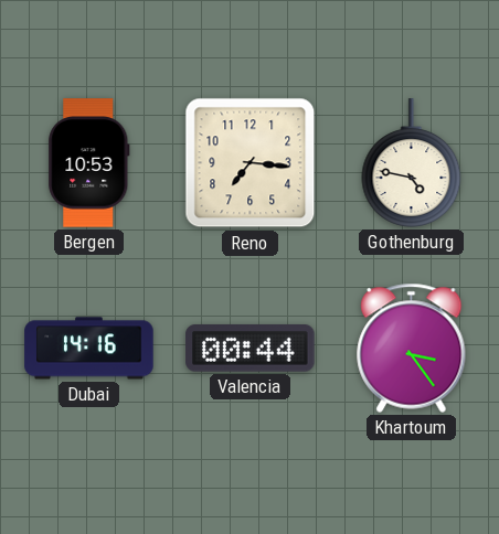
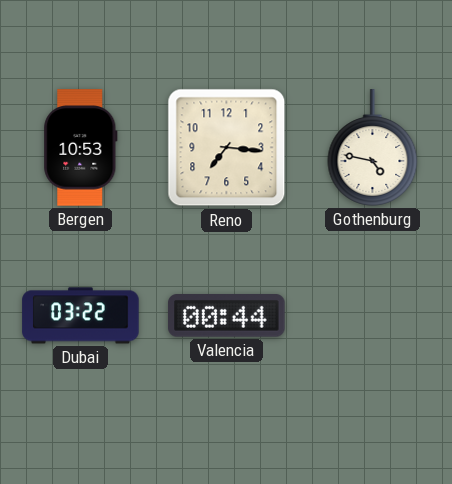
Dubai: 14:16 -> 03:22
Khartoum: 3:24 -> none
